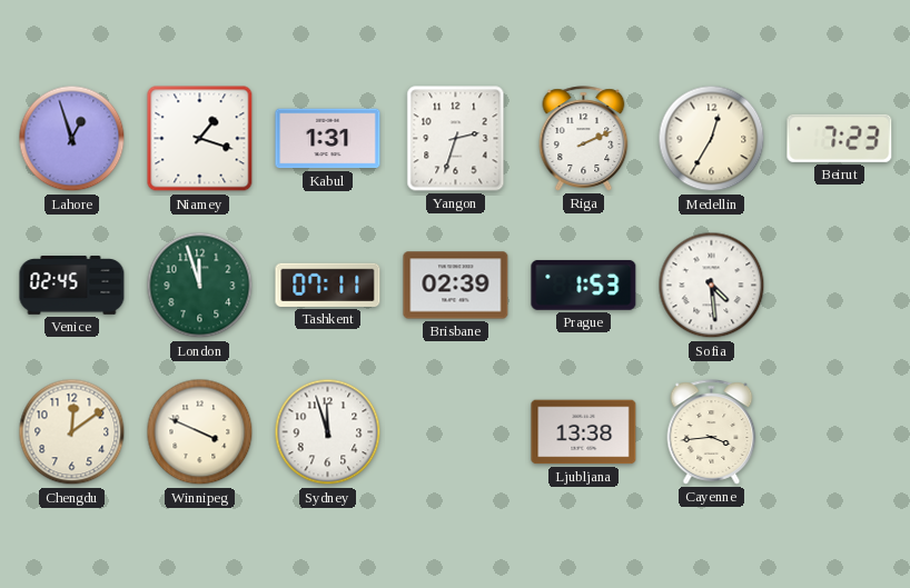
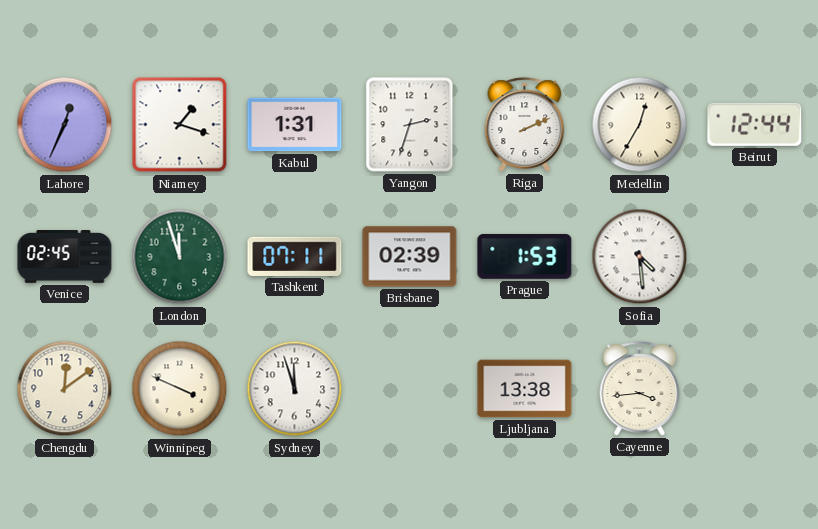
Lahore: 12:57 -> 12:34
Beirut: 7:23 -> 12:44
